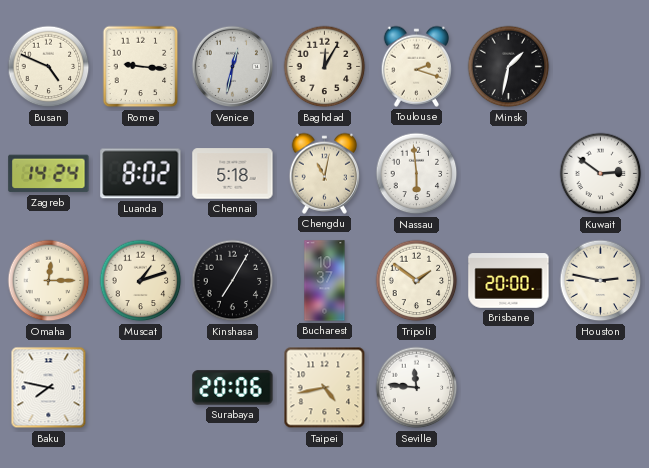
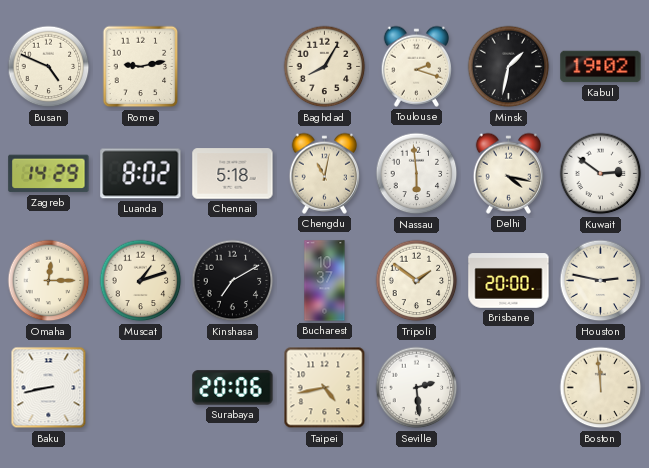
Rome: 9:16 -> 9:13
Venice: 12:32 -> none
Baghdad: 12:05 -> 8:05
Kabul: none -> 19:02
Zagreb: 14:24 -> 14:29
Delhi: none -> 4:17
Kinshasa: 7:05 -> 7:10
Baku: 7:47 -> 8:43
Seville: 11:46 -> 2:29
Boston: none -> 11:59
